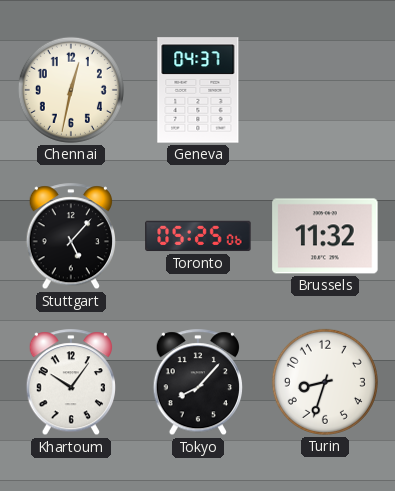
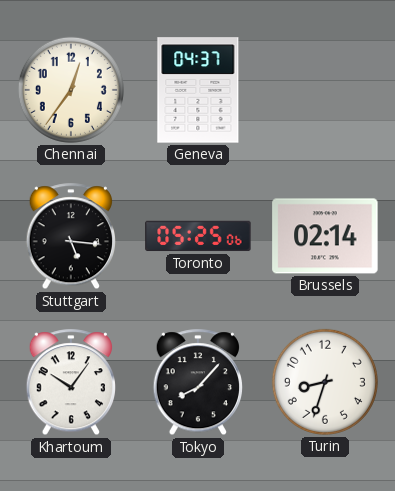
Chennai: 12:32 -> 12:36
Stuttgart: 5:07 -> 5:16
Brussels: 11:32 -> 02:14
